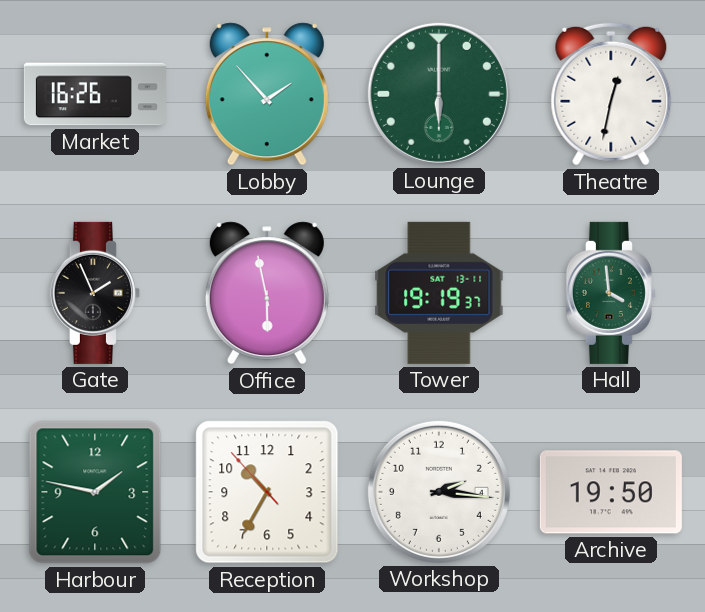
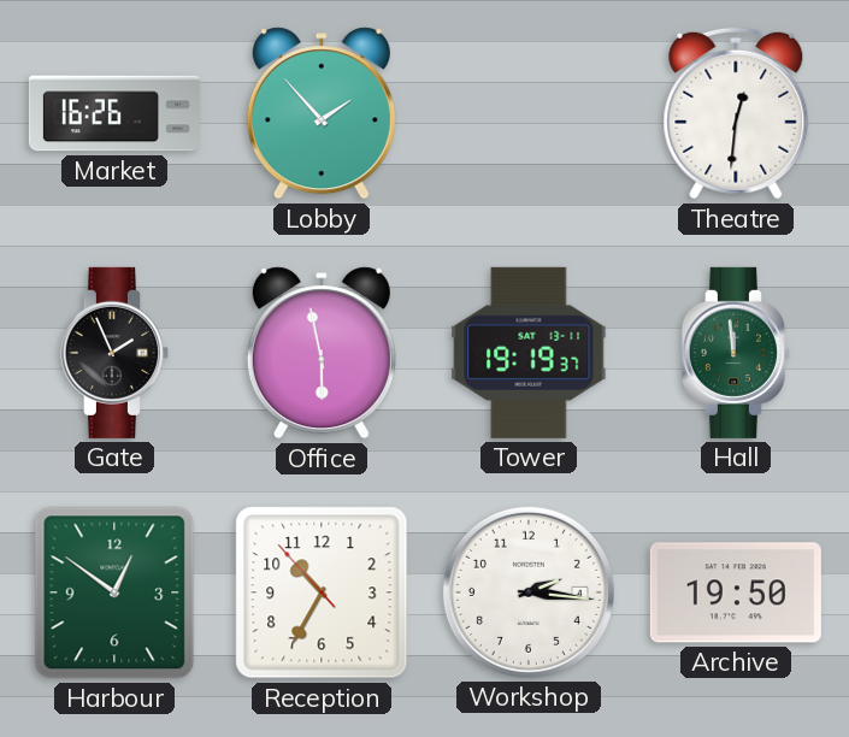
Lounge: 6:00 -> none
Theatre: 12:32 -> 12:31
Hall: 3:59 -> 11:59
Harbour: 1:47 -> 12:51
